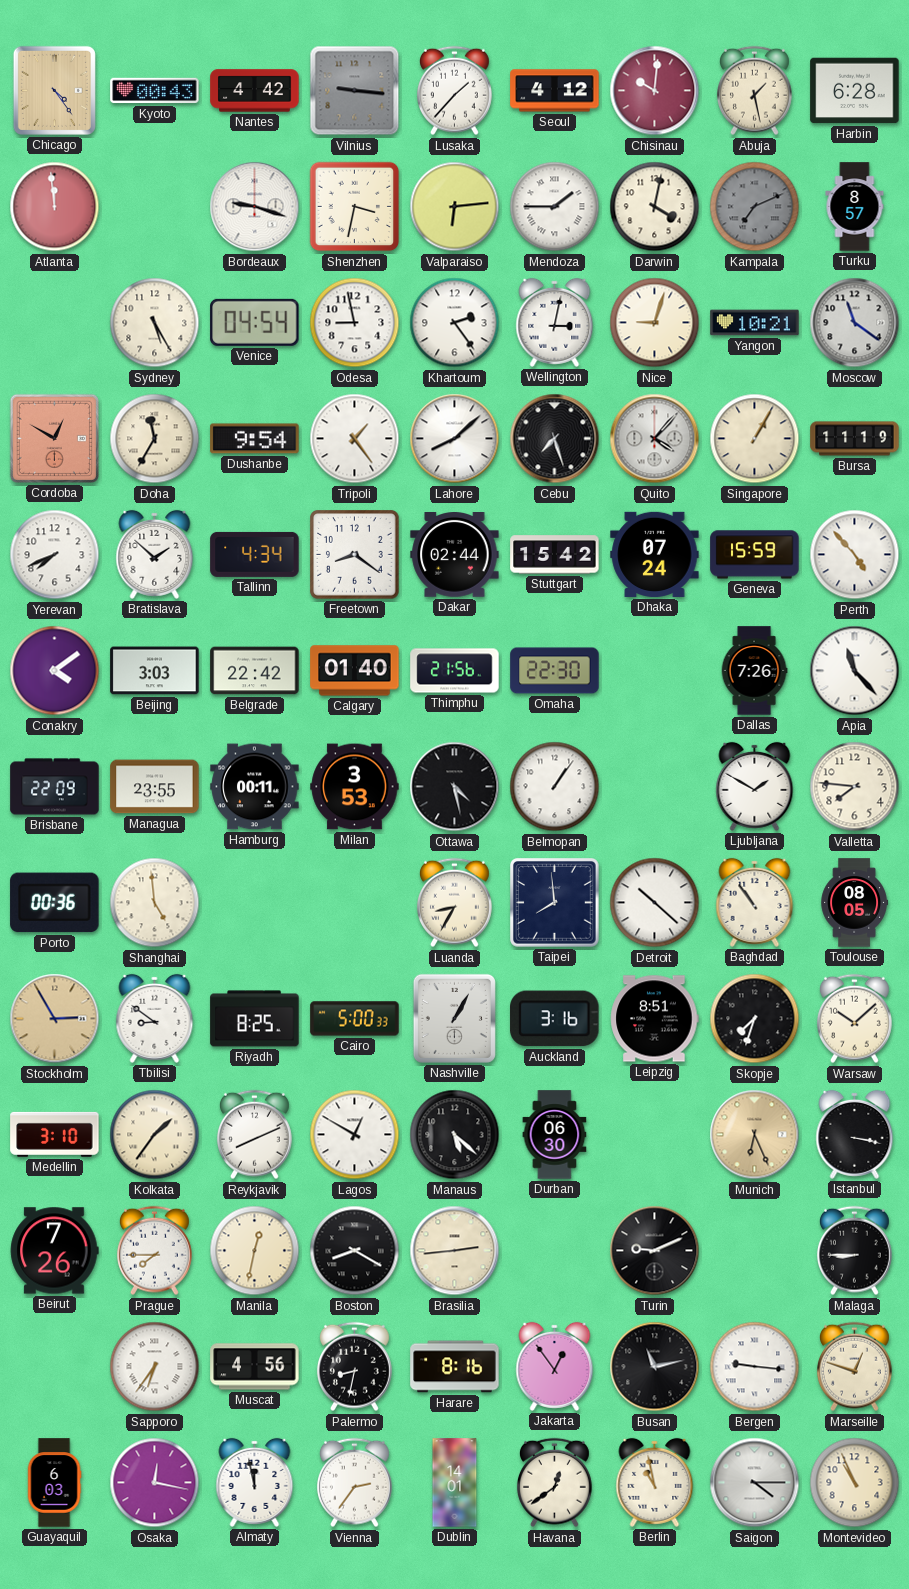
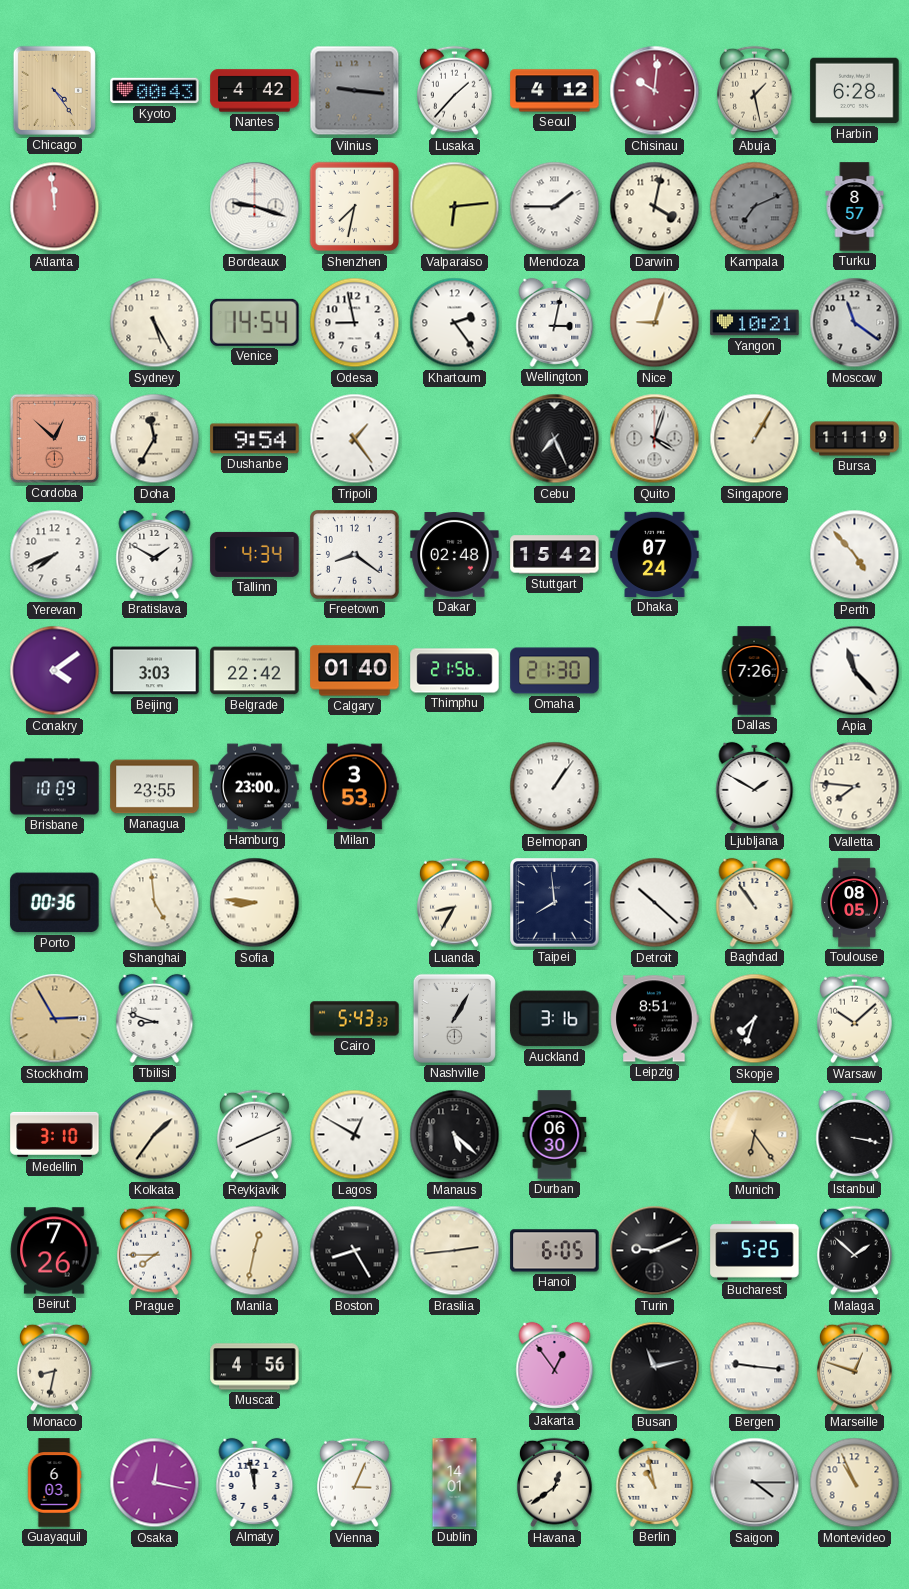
Shenzhen: 3:32 -> 7:32
Venice: 04:54 -> 14:54
Cordoba: 12:50 -> 12:52
Lahore: 8:08 -> none
Cebu: 7:27 -> 7:26
Quito: 4:07 -> 4:03
Bratislava: 1:52 -> 1:50
Dakar: 02:44 -> 02:48
Geneva: 15:59 -> none
Omaha: 22:30 -> 21:30
Brisbane: 22:09 -> 10:09
Hamburg: 00:11 -> 23:00
Ottawa: 4:28 -> none
Sofia: none -> 8:46
Tbilisi: 8:51 -> 8:48
Riyadh: 8:25 -> none
Cairo: 5:00 -> 5:43
Munich: 6:26 -> 6:24
Boston: 8:20 -> 8:25
Hanoi: none -> 6:05
Bucharest: none -> 5:25
Malaga: 8:45 -> 1:52
Monaco: none -> 8:32
Sapporo: 6:36 -> none
Palermo: 8:32 -> none
Harare: 8:16 -> none
Vienna: 2:36 -> 3:04
